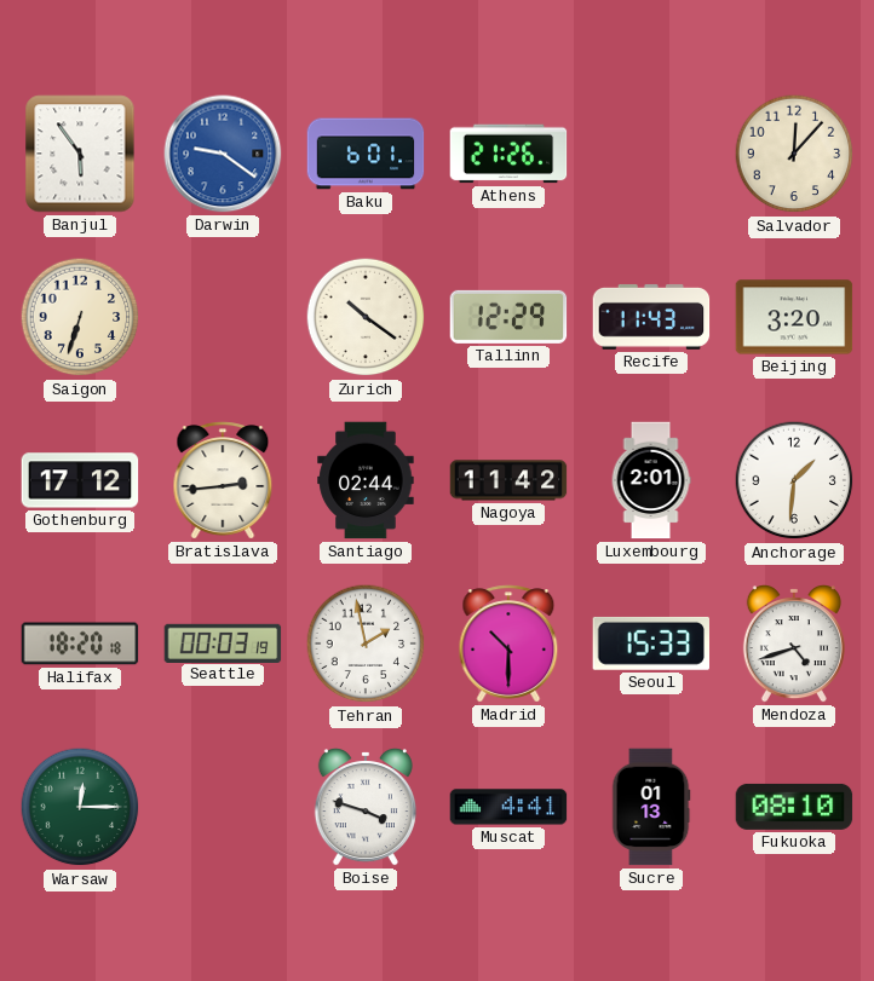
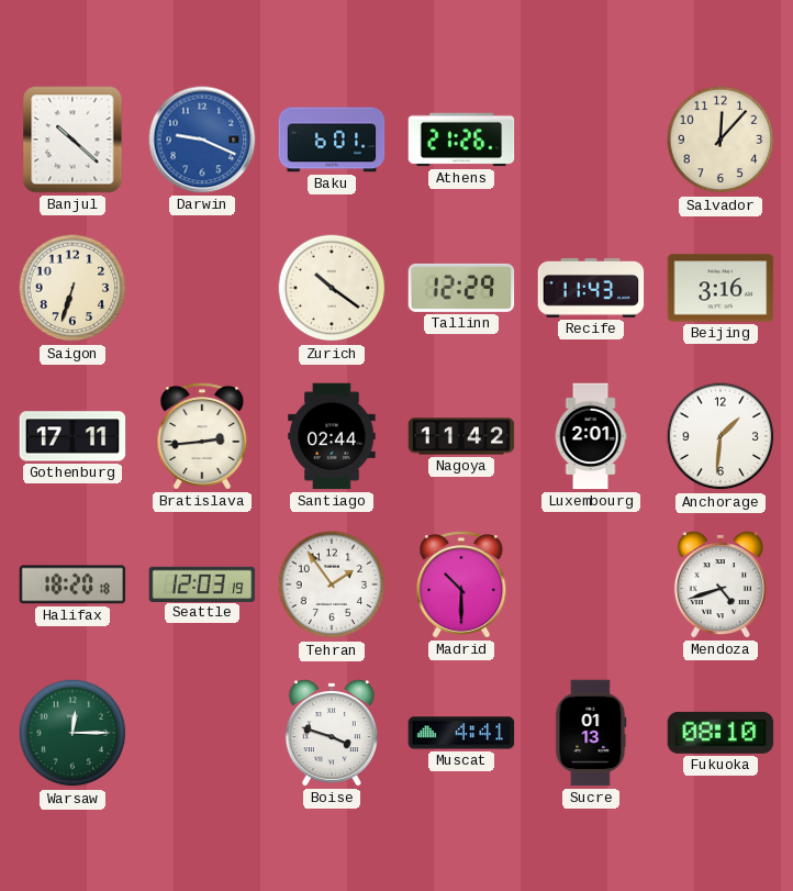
Banjul: 5:54 -> 10:22
Darwin: 9:21 -> 9:19
Beijing: 3:20 -> 3:16
Gothenburg: 17:12 -> 17:11
Seattle: 00:03 -> 12:03
Tehran: 1:58 -> 1:54
Seoul: 15:33 -> none
